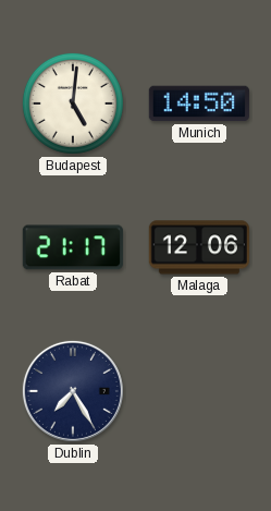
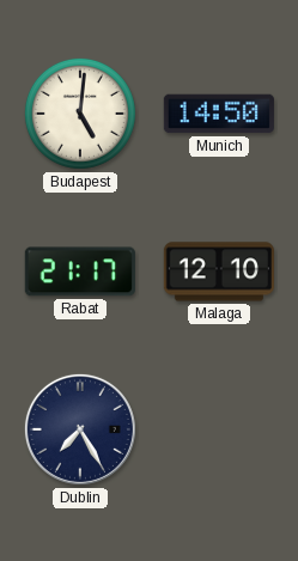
Malaga: 12:06 -> 12:10
